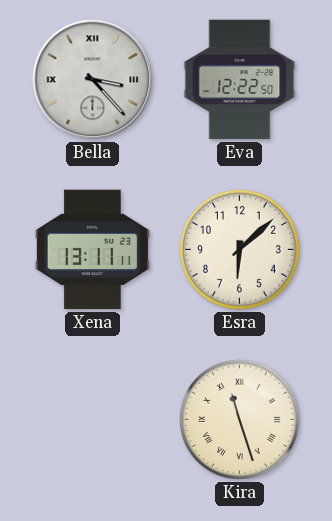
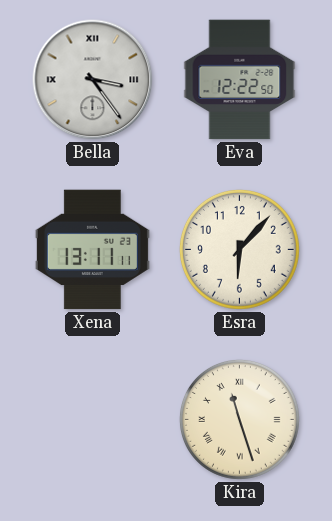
Bella: 3:23 -> 3:24
Esra: 6:08 -> 6:07
